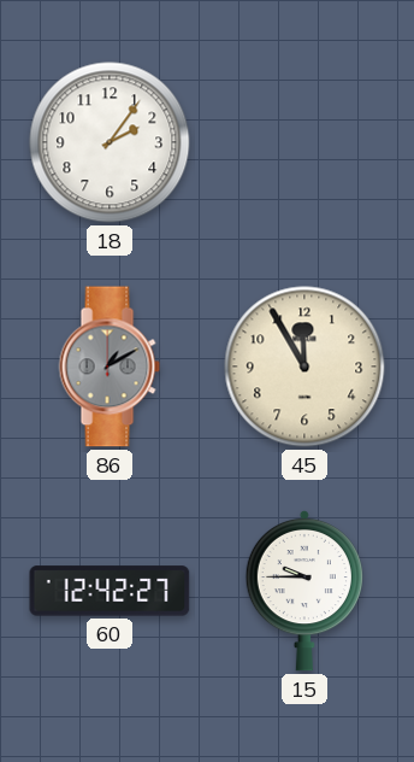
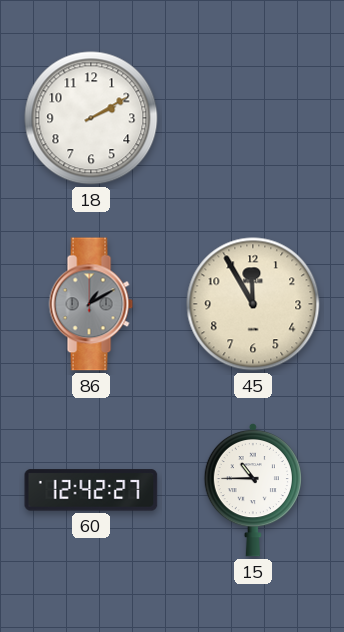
18: 2:06 -> 2:10
15: 9:45 -> 10:45
